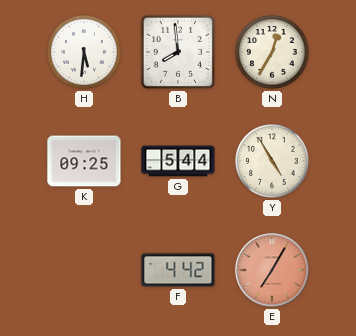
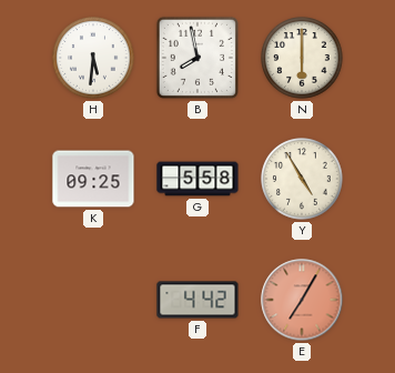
B: 7:59 -> 7:58
N: 12:35 -> 6:00
G: 5:44 -> 5:58
